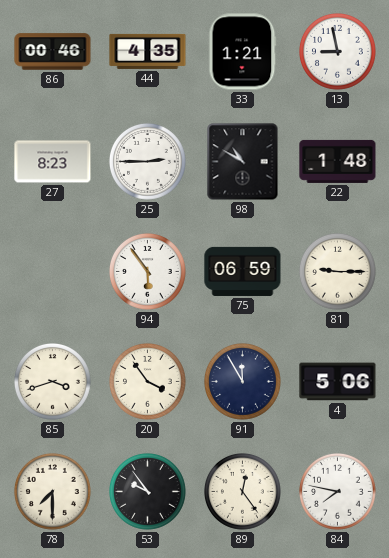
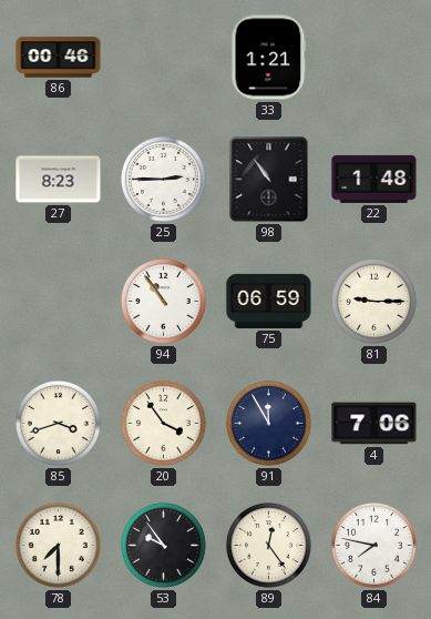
44: 4:35 -> none
13: 8:58 -> none
98: 10:50 -> 10:54
94: 5:54 -> 10:54
4: 5:06 -> 7:06
